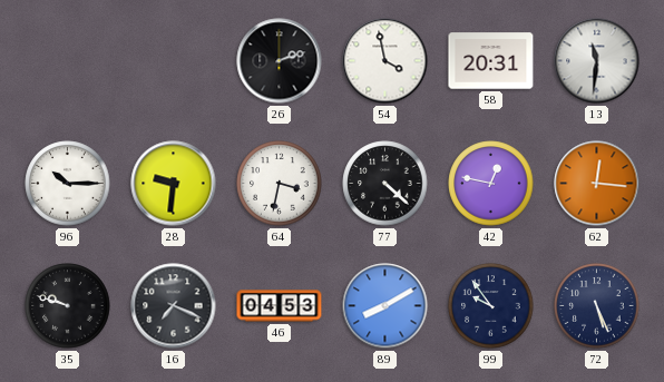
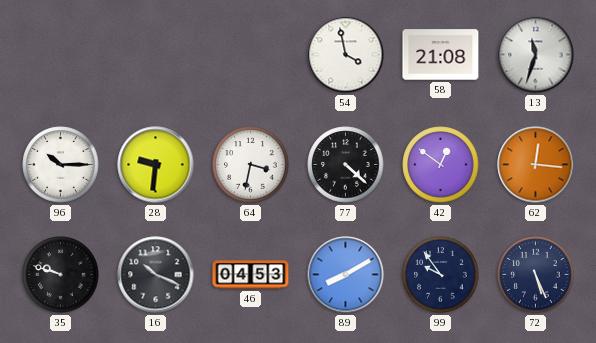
26: 2:12 -> none
58: 20:31 -> 21:08
13: 11:31 -> 11:33
42: 12:47 -> 12:51
16: 7:19 -> 10:19
